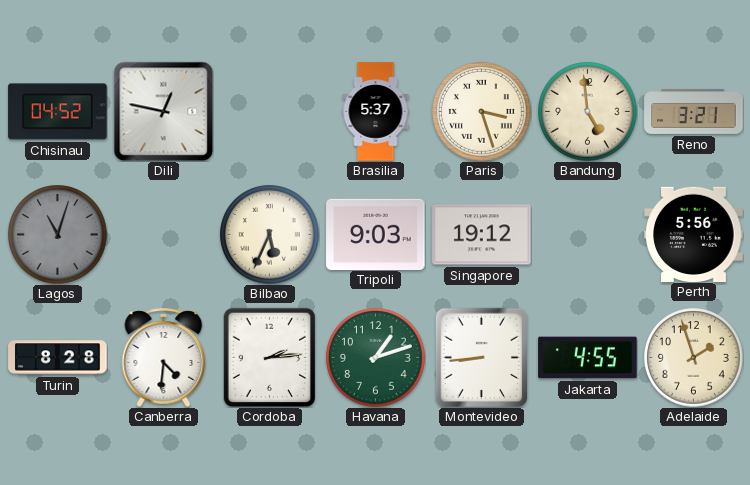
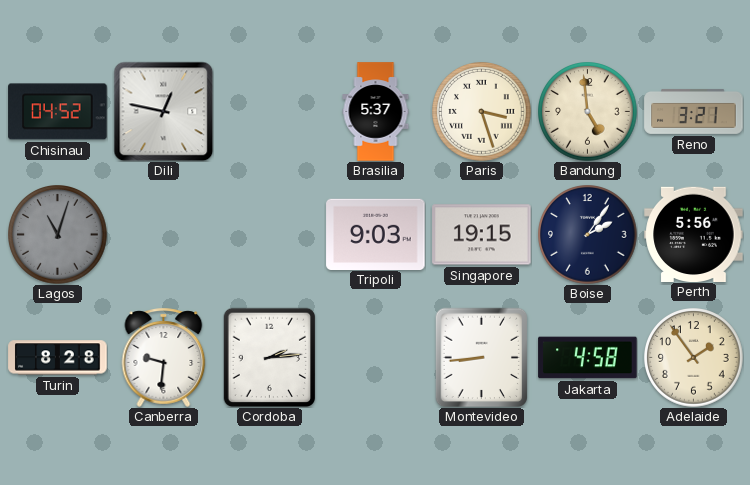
Bilbao: 5:34 -> none
Singapore: 19:12 -> 19:15
Boise: none -> 2:06
Canberra: 4:31 -> 9:31
Havana: 1:12 -> none
Jakarta: 4:55 -> 4:58
Adelaide: 1:57 -> 1:54
